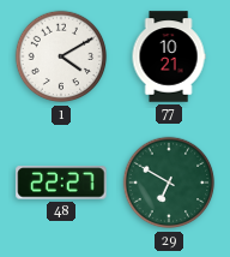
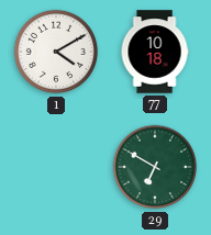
77: 10:21 -> 10:18
48: 22:27 -> none
